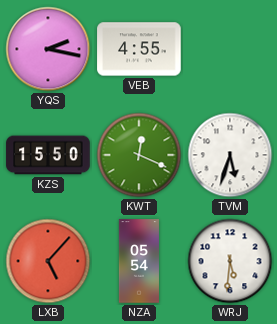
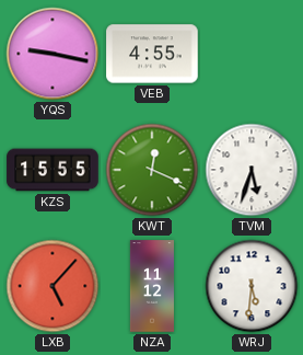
YQS: 2:17 -> 9:17
KZS: 15:50 -> 15:55
NZA: 05:54 -> 11:12
